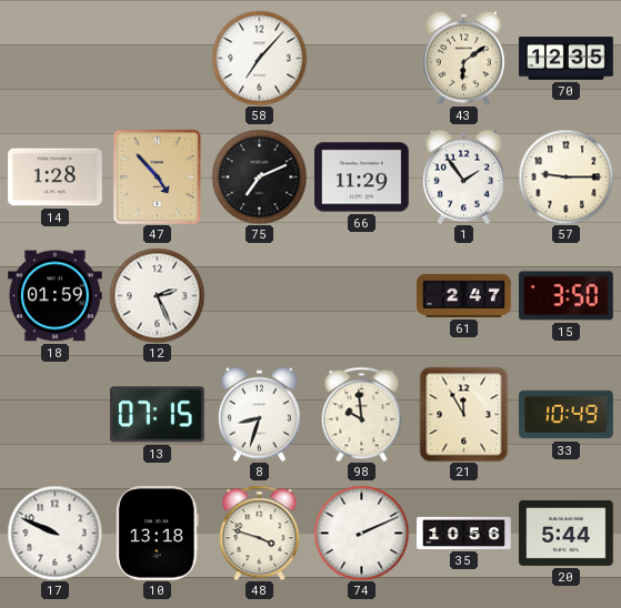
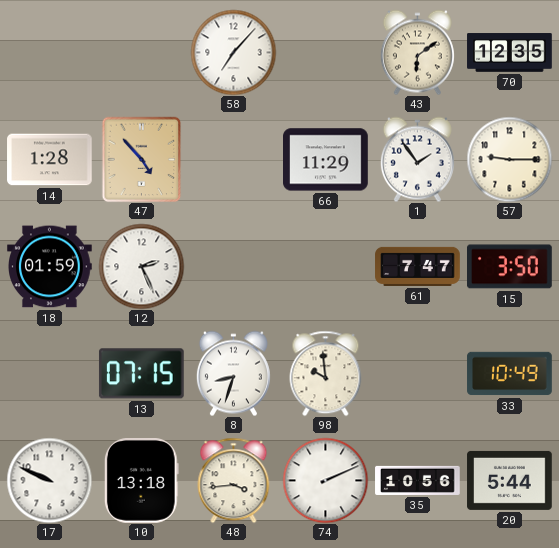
75: 7:11 -> none
61: 2:47 -> 7:47
21: 11:55 -> none
48: 3:48 -> 3:44
